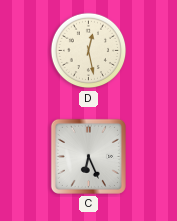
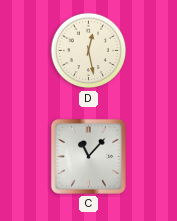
C: 6:26 -> 11:07
